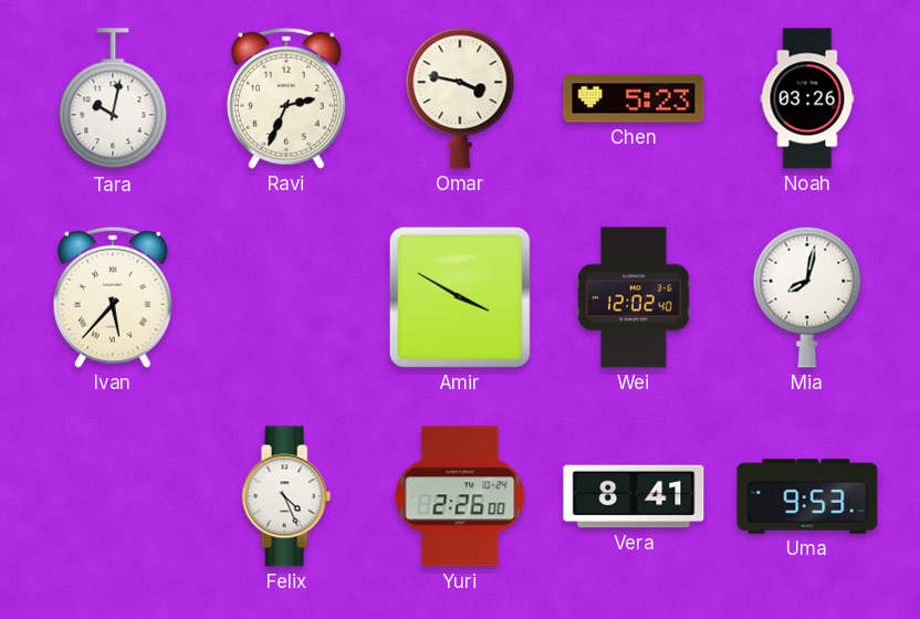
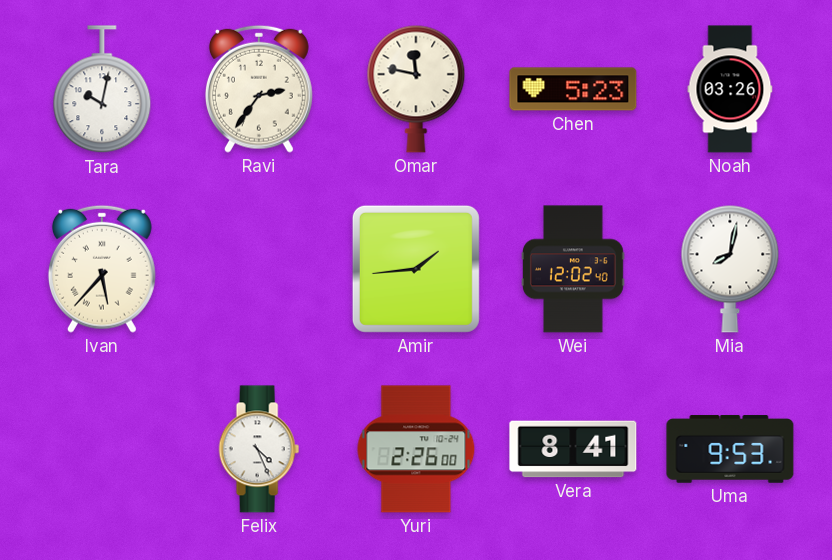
Ravi: 2:34 -> 2:36
Omar: 3:47 -> 11:47
Amir: 3:50 -> 1:44
